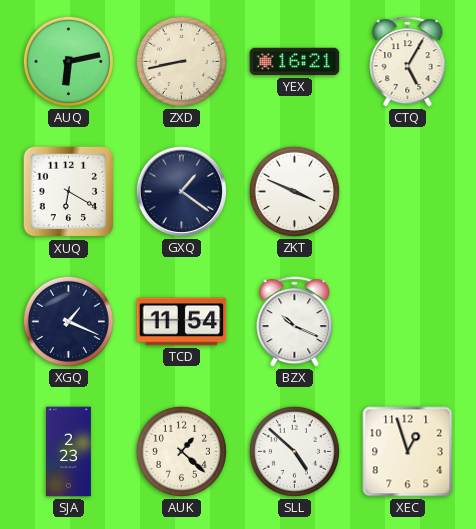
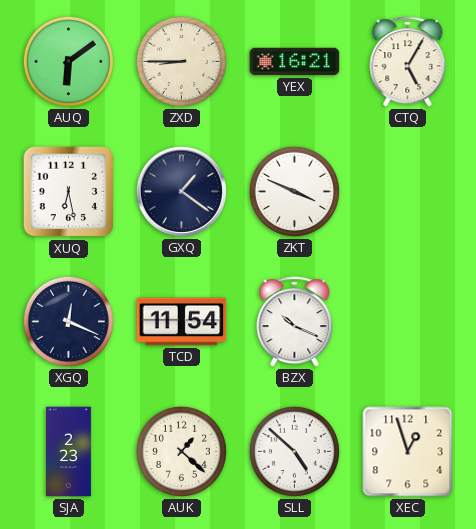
AUQ: 6:13 -> 6:09
ZXD: 8:43 -> 8:45
XUQ: 6:20 -> 6:28
XGQ: 1:19 -> 12:19
